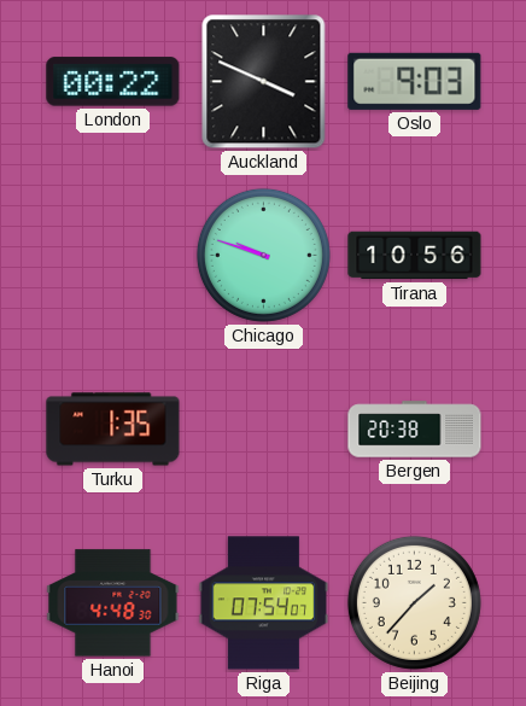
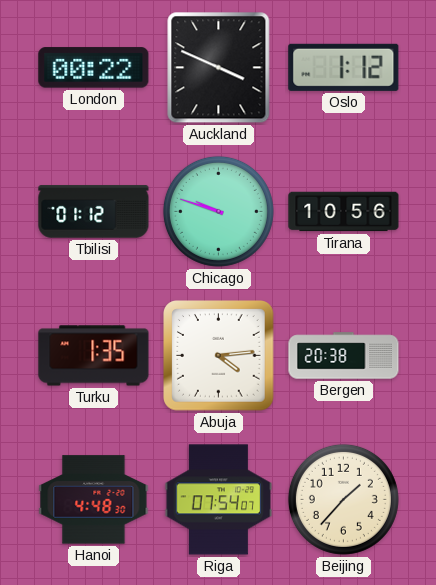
Oslo: 9:03 -> 1:12
Tbilisi: none -> 01:12
Abuja: none -> 4:14
